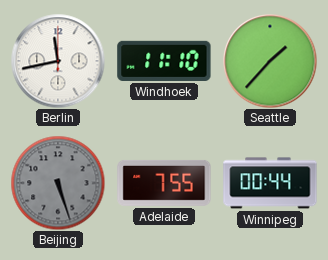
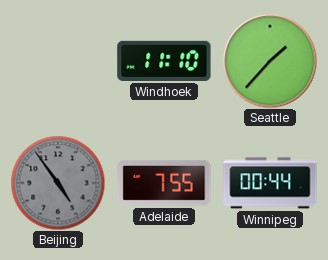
Berlin: 11:43 -> none
Beijing: 5:27 -> 4:54
